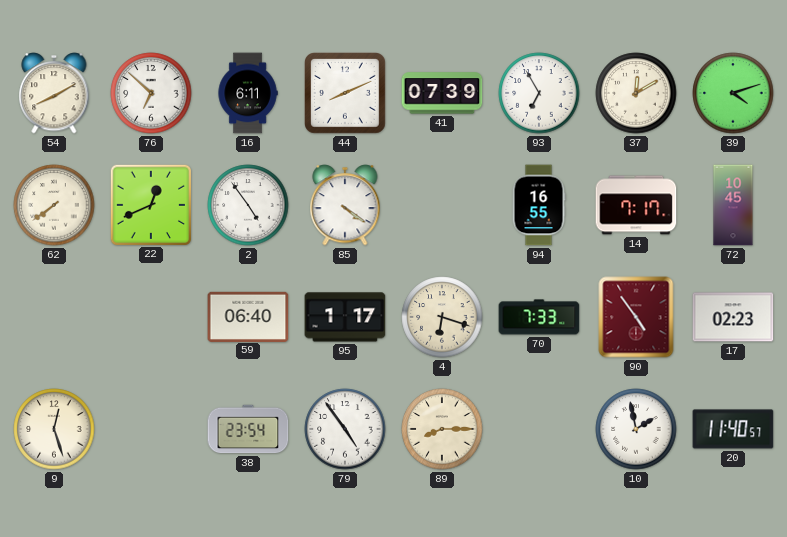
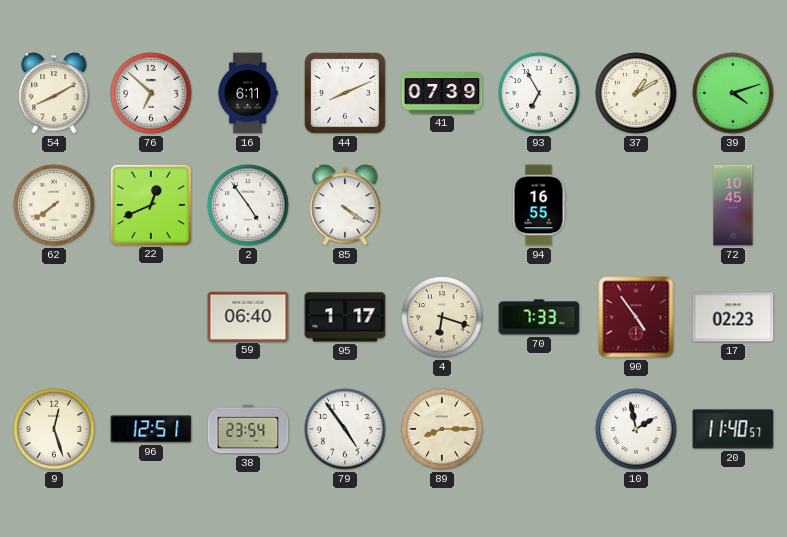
37: 12:10 -> 1:10
14: 7:17 -> none
96: none -> 12:51
